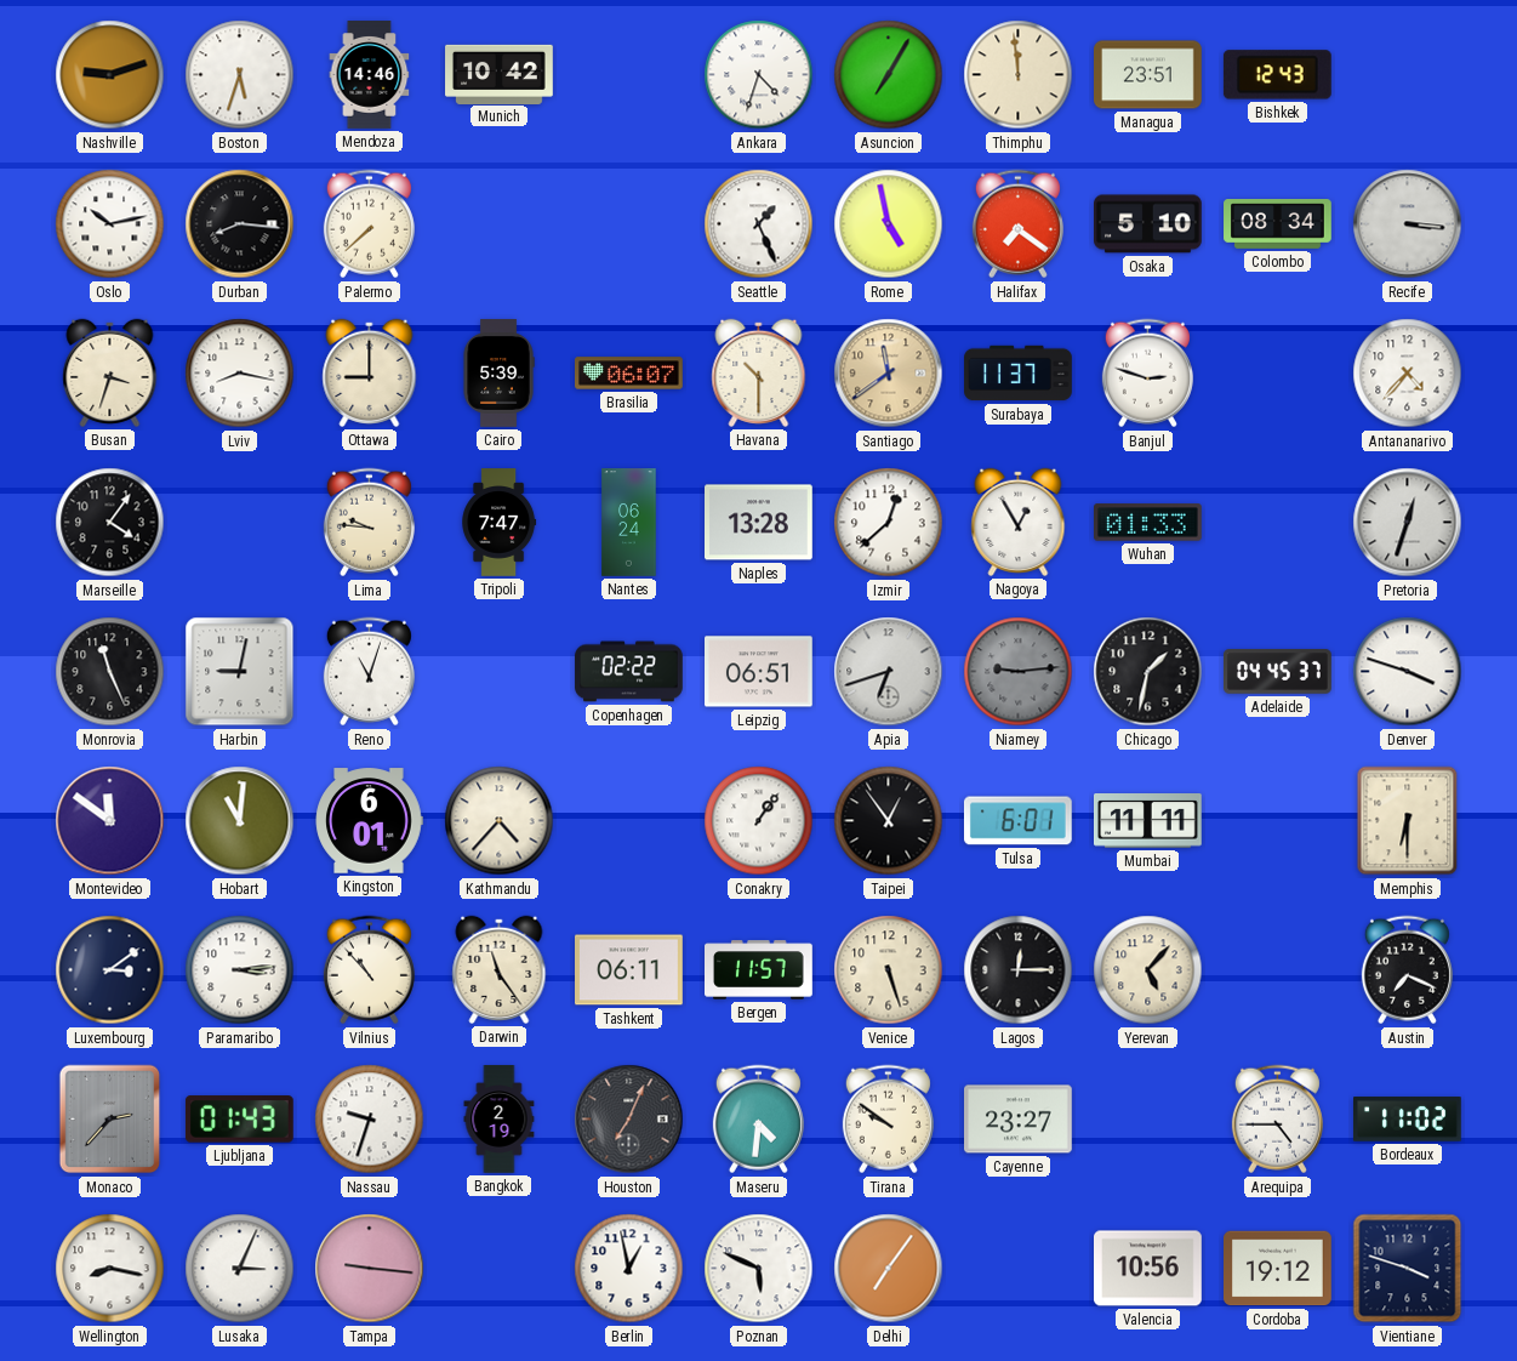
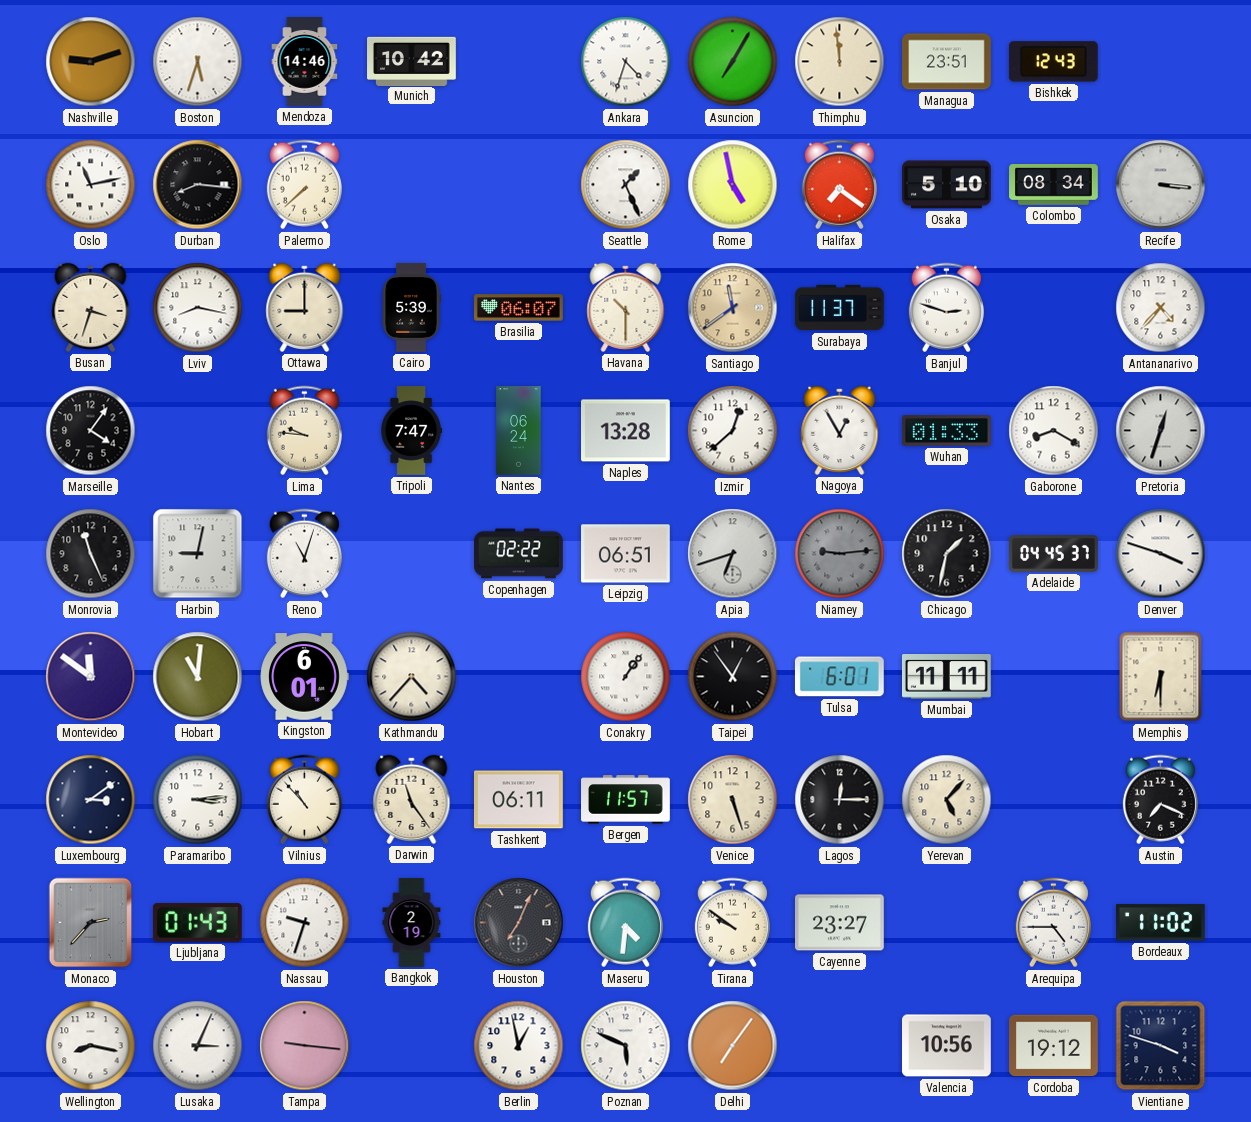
Oslo: 10:13 -> 11:13
Gaborone: none -> 8:20
